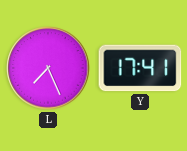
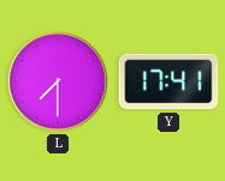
L: 7:26 -> 7:30
